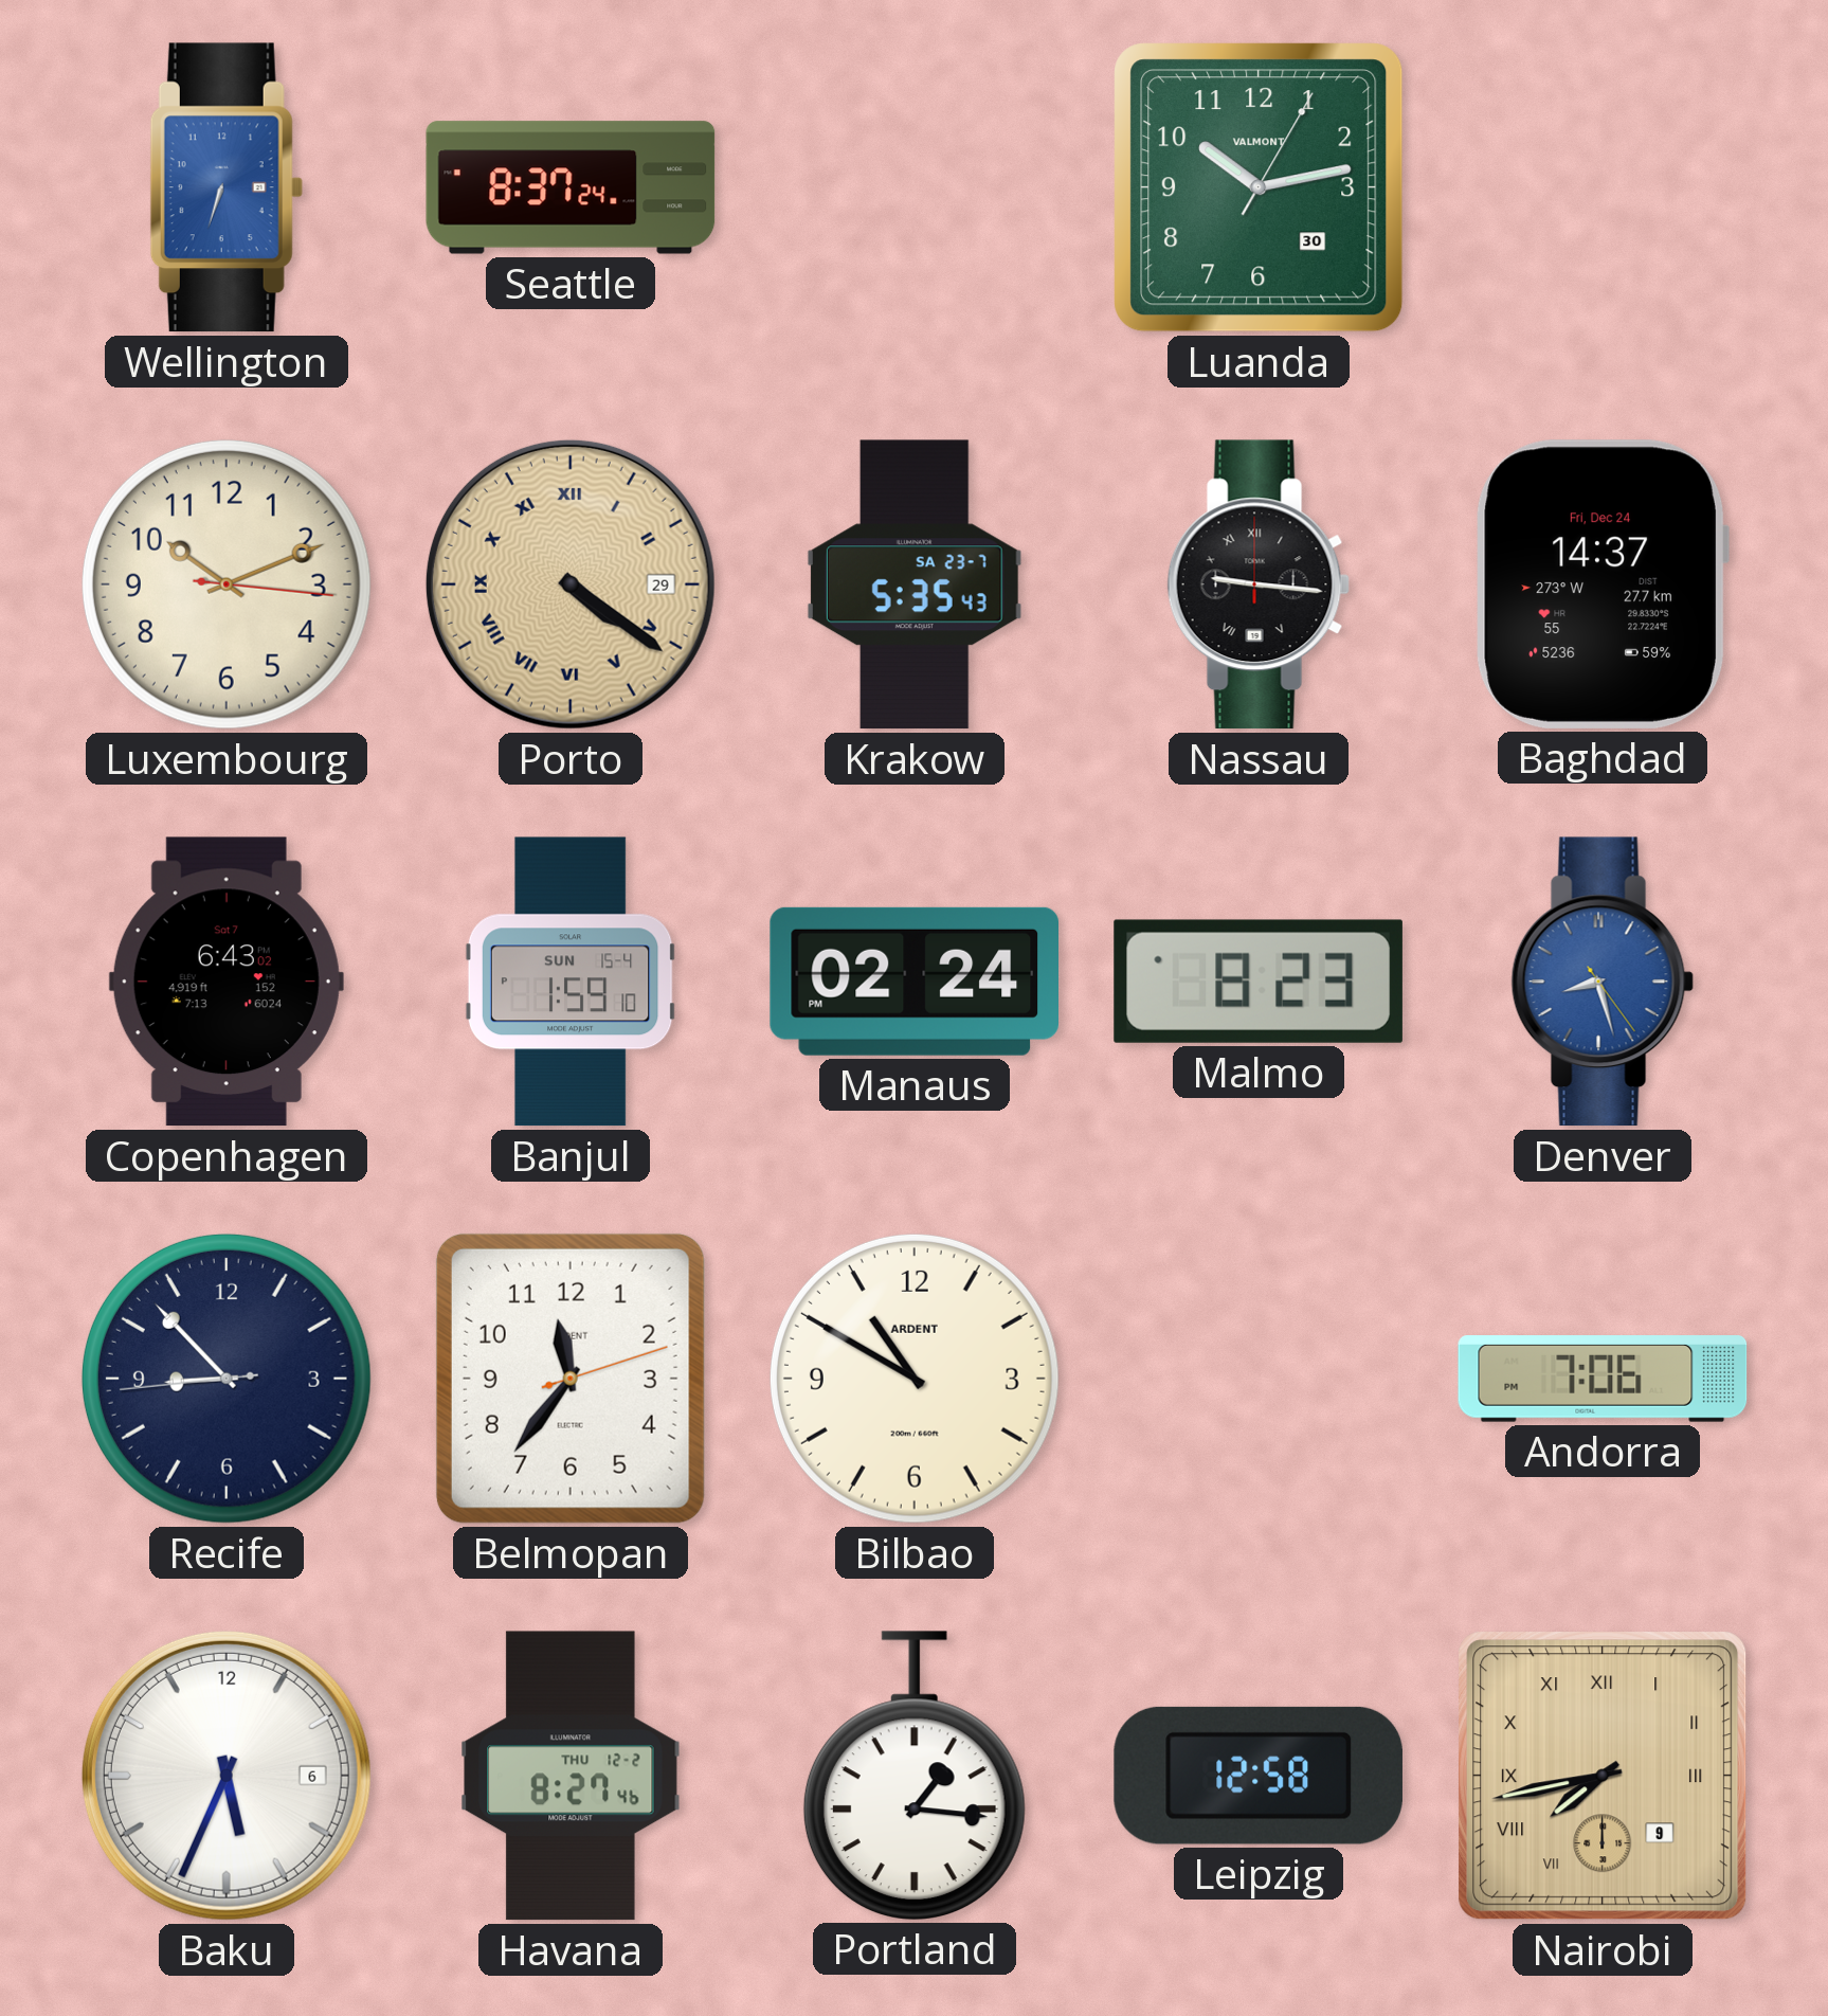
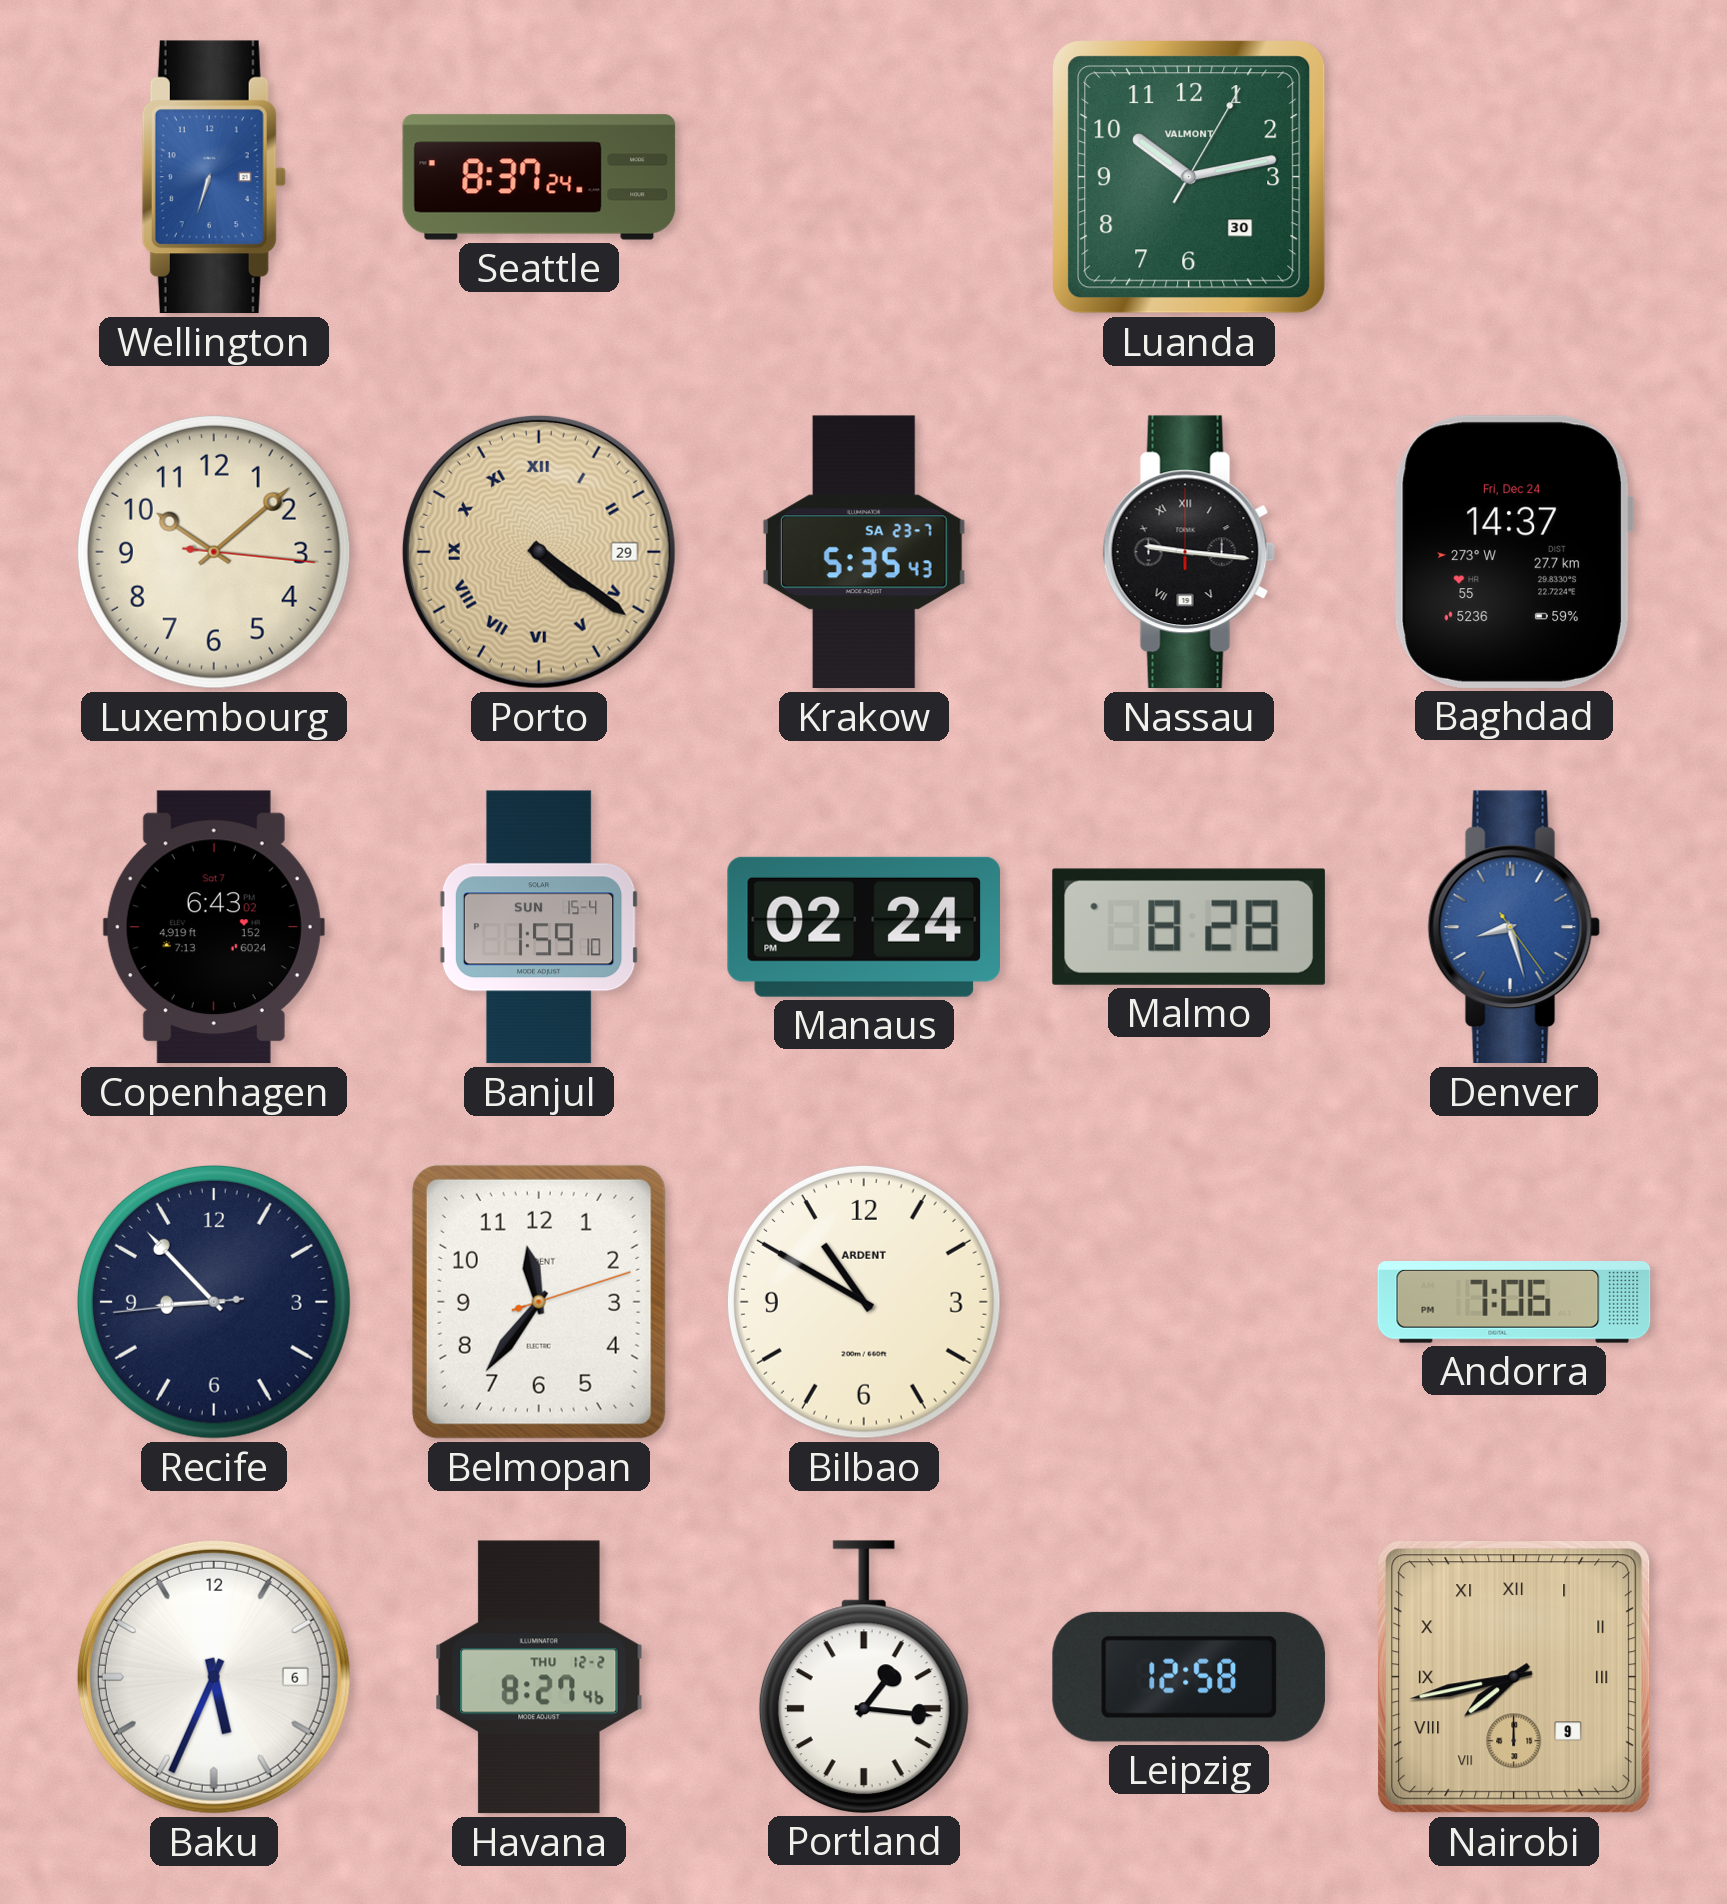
Luxembourg: 10:11 -> 10:08
Malmo: 8:23 -> 8:28
